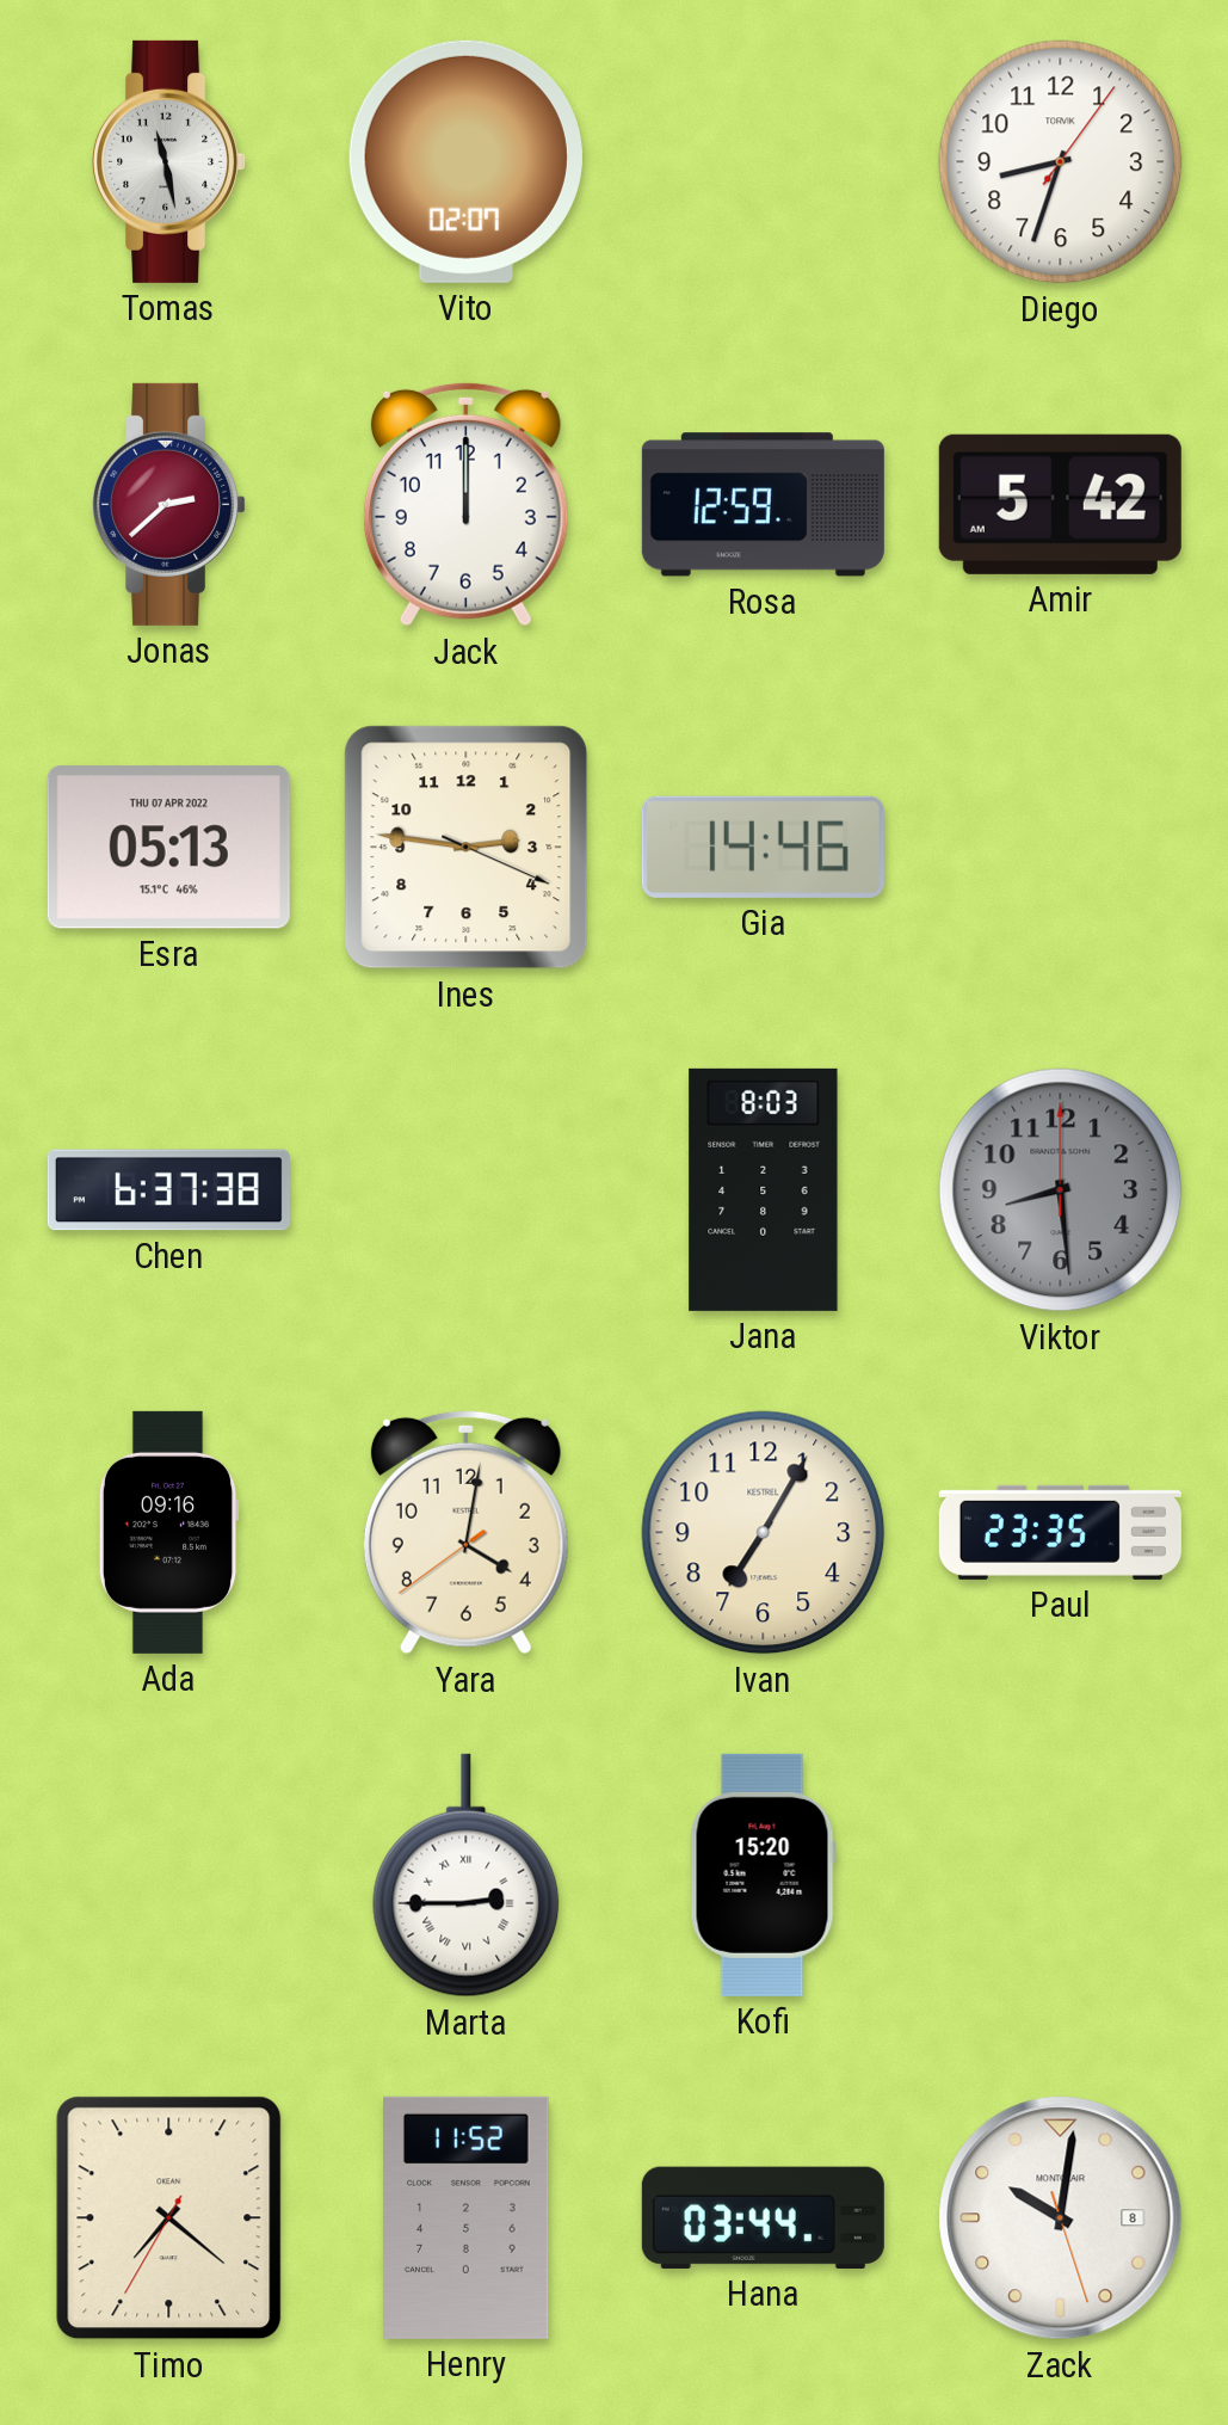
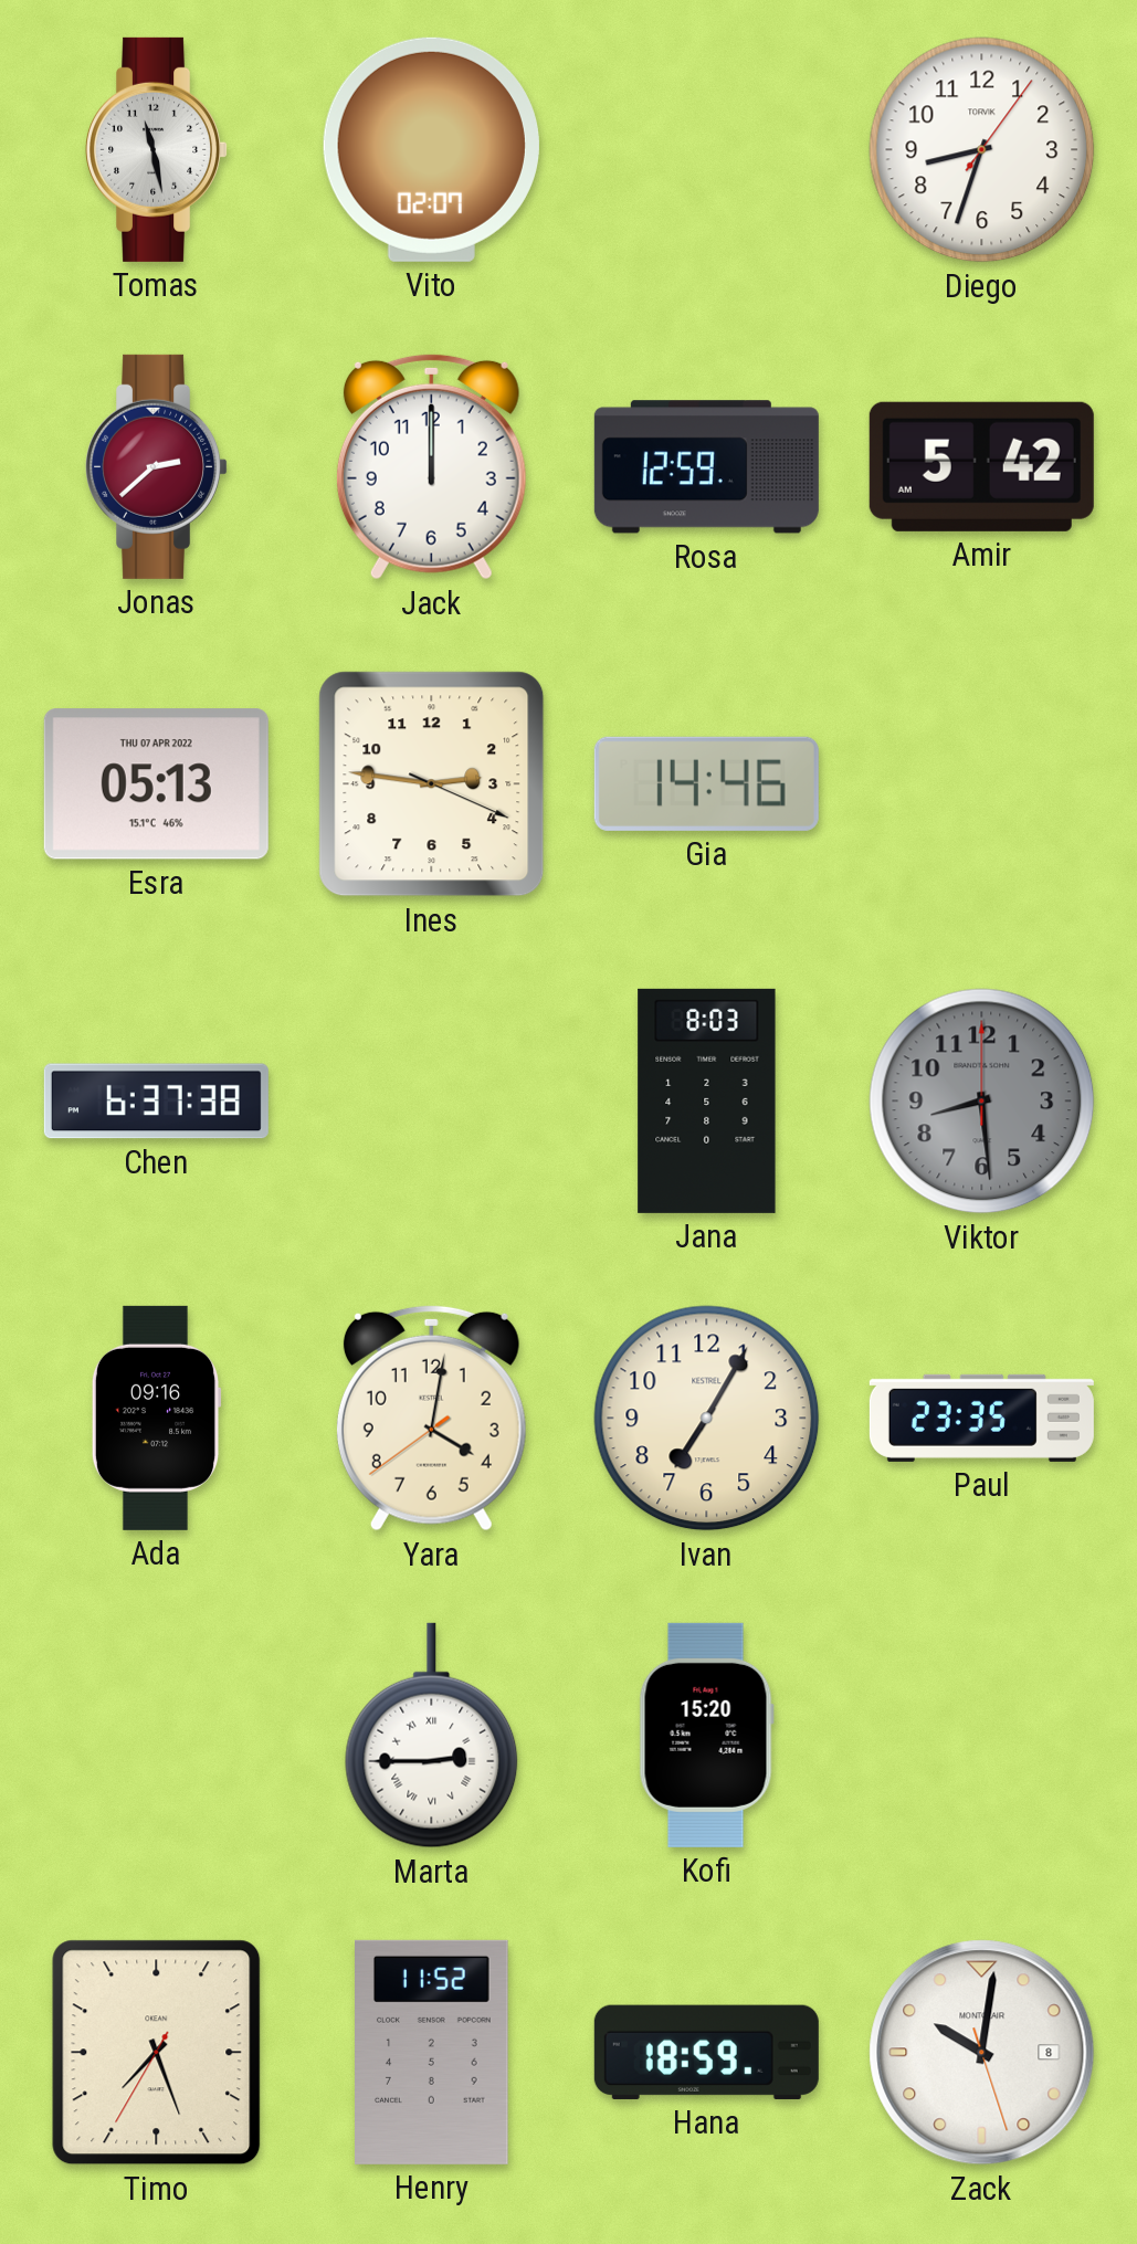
Timo: 7:21 -> 7:26
Hana: 03:44 -> 18:59
